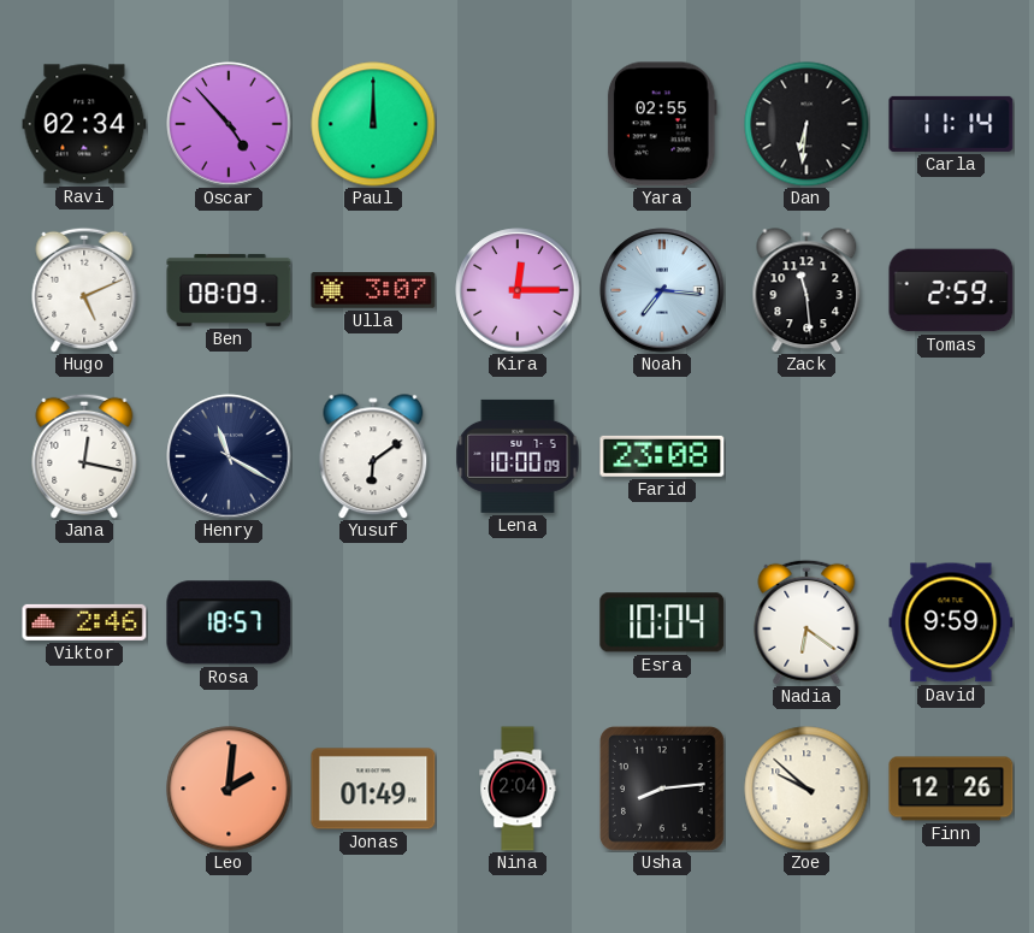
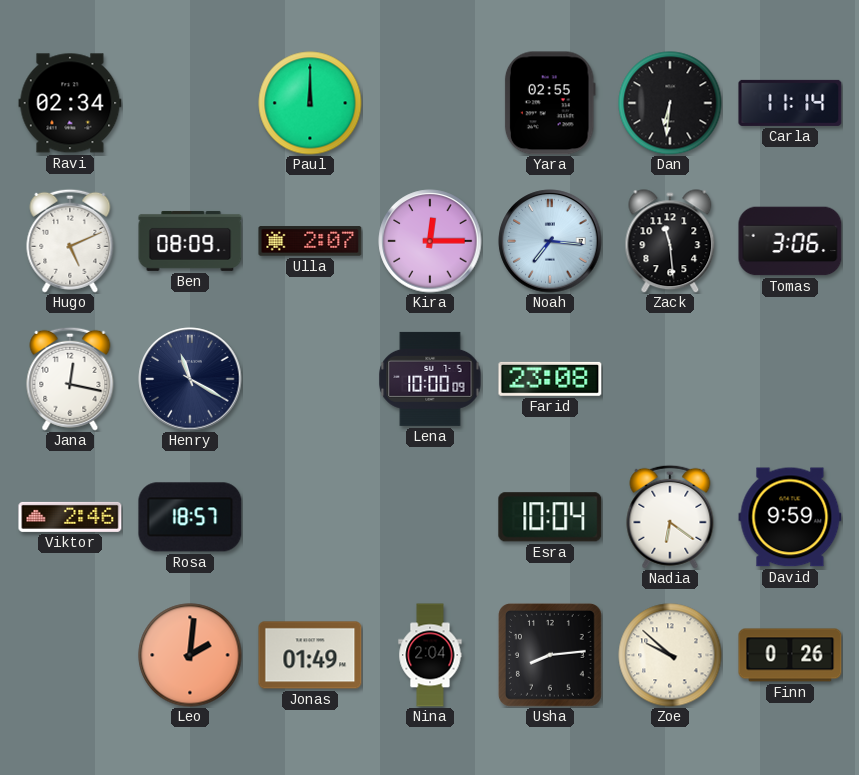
Oscar: 4:53 -> none
Ulla: 3:07 -> 2:07
Tomas: 2:59 -> 3:06
Yusuf: 6:09 -> none
Finn: 12:26 -> 0:26
